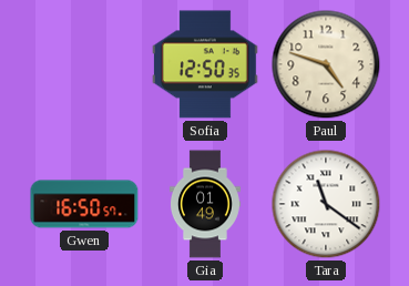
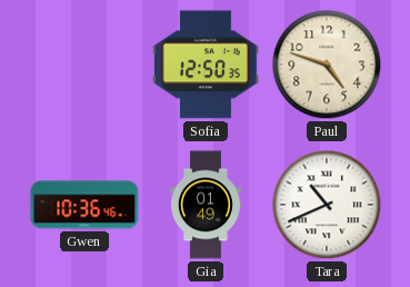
Gwen: 16:50 -> 10:36
Tara: 11:21 -> 10:41
